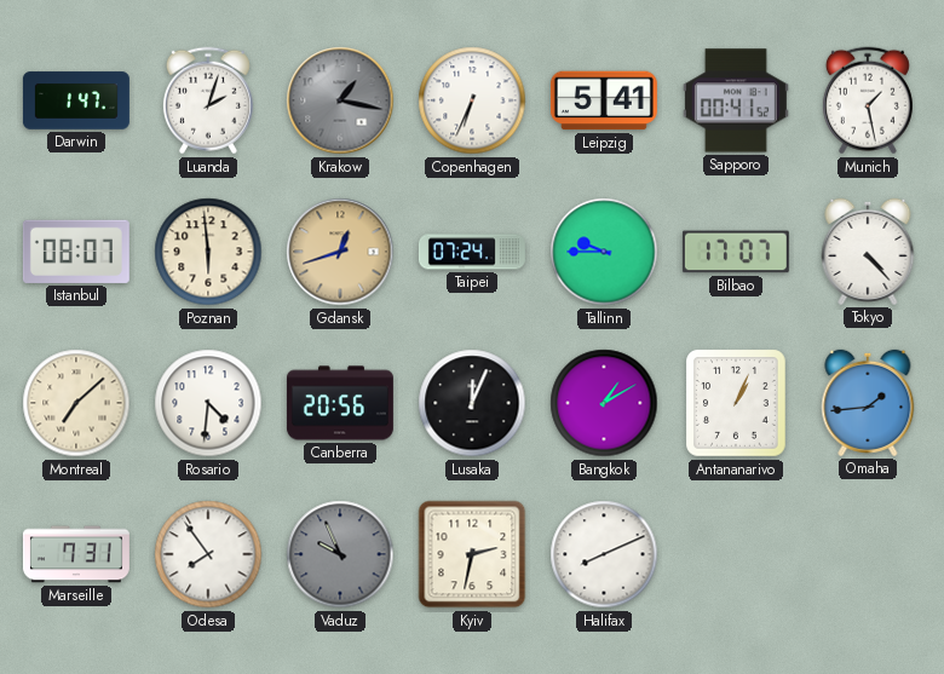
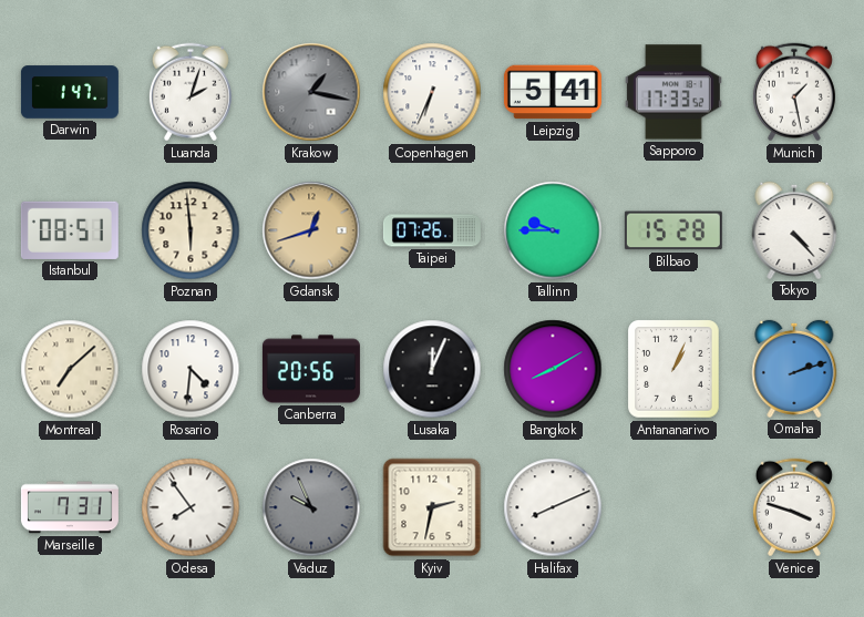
Sapporo: 00:41 -> 17:33
Istanbul: 08:07 -> 08:51
Taipei: 07:24 -> 07:26
Bilbao: 17:07 -> 15:28
Bangkok: 1:10 -> 8:10
Omaha: 1:44 -> 2:12
Venice: none -> 3:48
